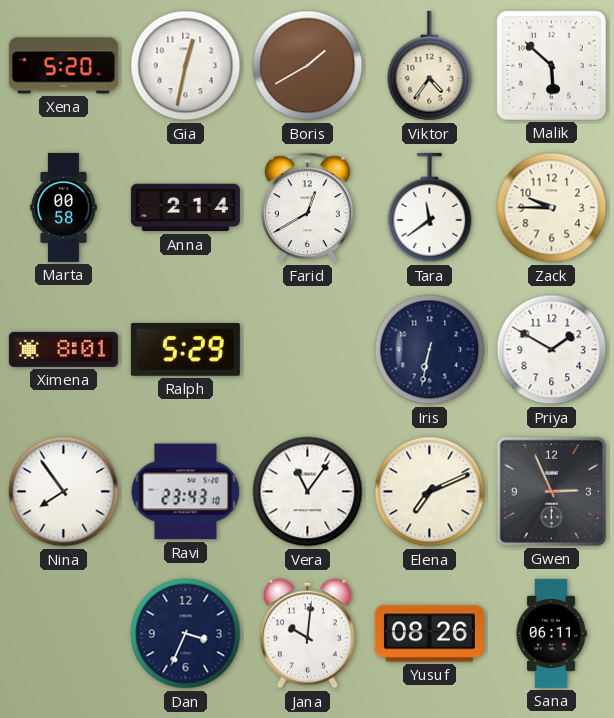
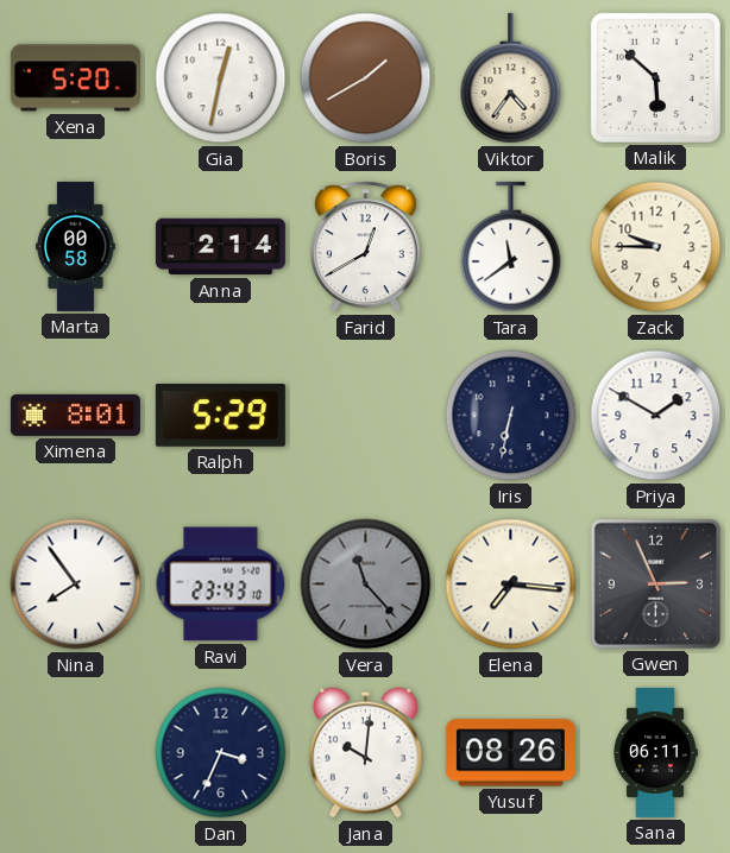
Vera: 11:06 -> 11:23
Vera dial: white -> grey
Elena: 7:11 -> 7:16
